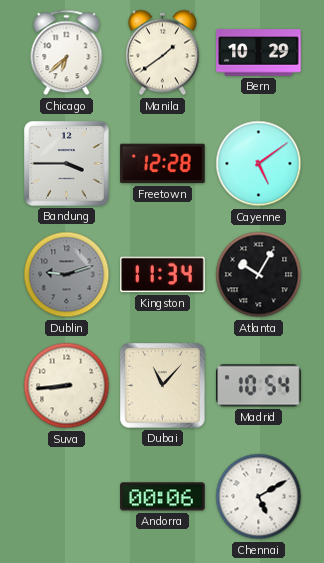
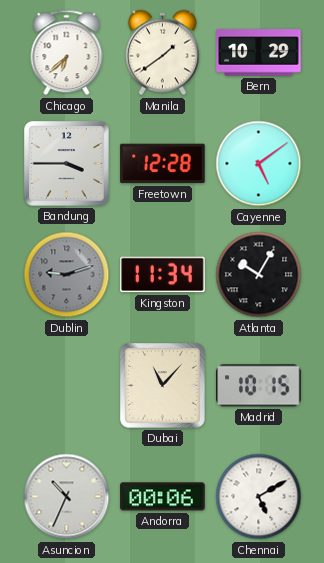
Suva: 8:44 -> none
Madrid: 10:54 -> 10:15
Asuncion: none -> 10:34
